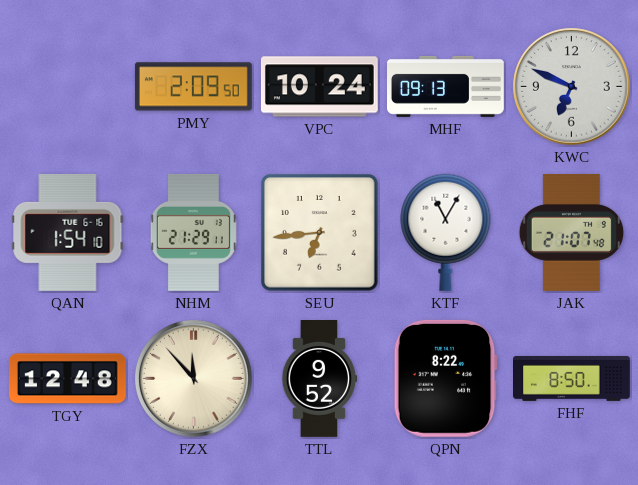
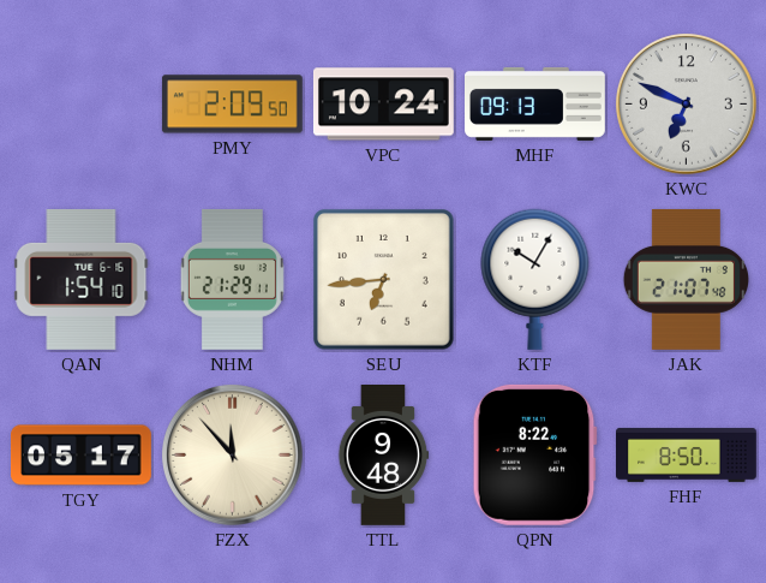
KTF: 11:05 -> 10:05
TGY: 12:48 -> 05:17
TTL: 9:52 -> 9:48
